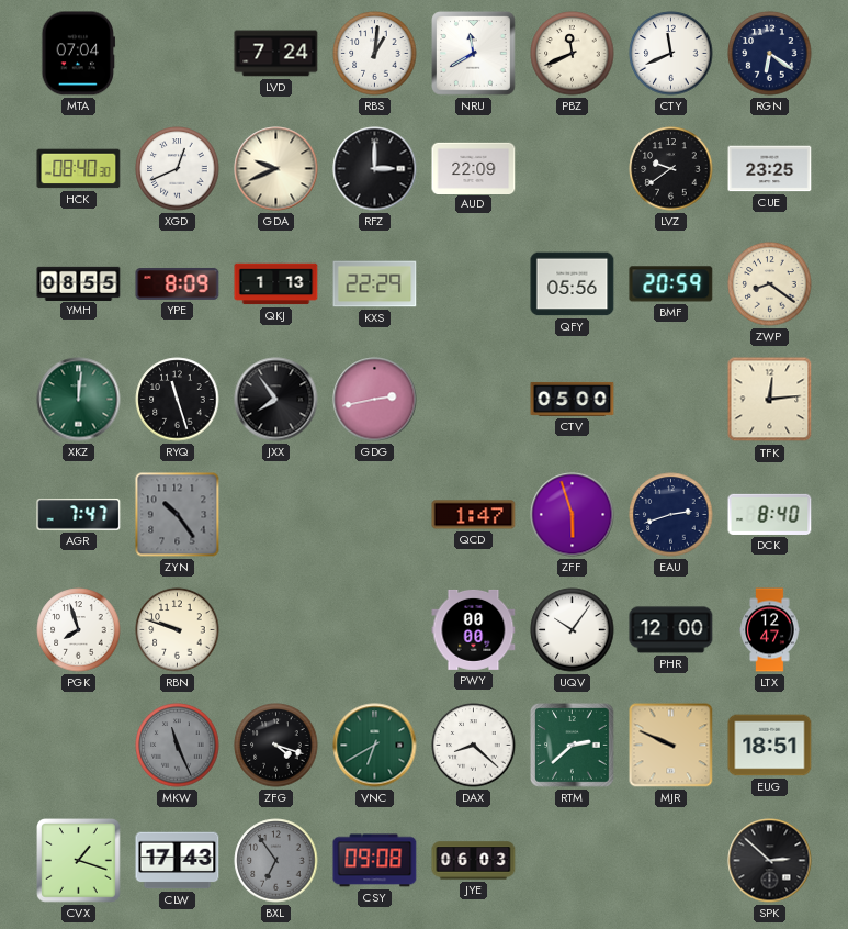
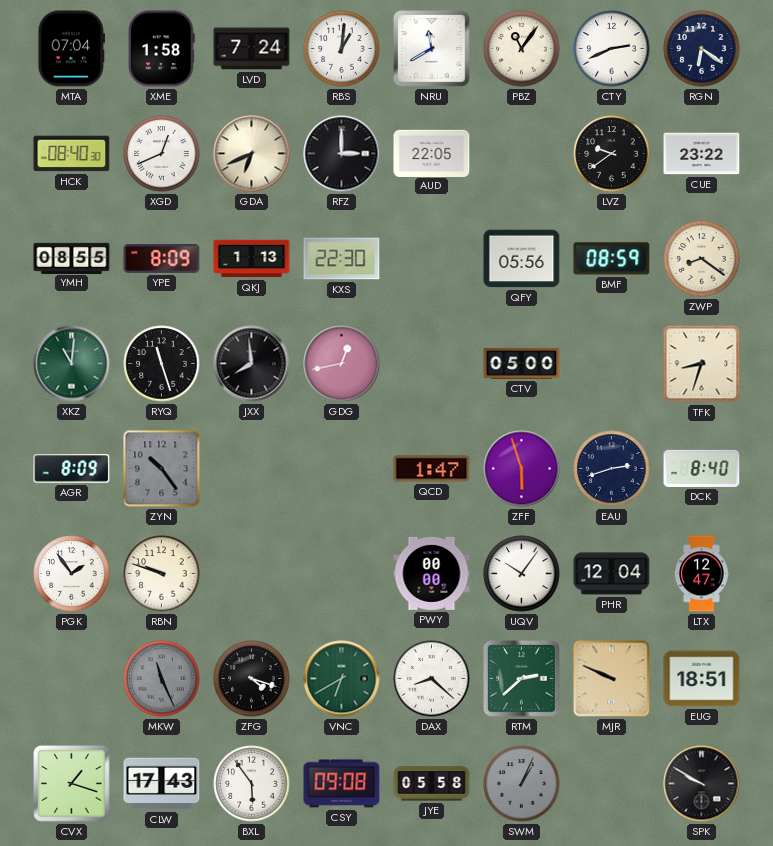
XME: none -> 1:58
PBZ: 11:41 -> 11:06
CTY: 11:41 -> 2:41
GDA: 9:41 -> 6:41
AUD: 22:09 -> 22:05
CUE: 23:25 -> 23:22
KXS: 22:29 -> 22:30
BMF: 20:59 -> 08:59
XKZ: 12:01 -> 11:01
JXX: 7:54 -> 7:59
GDG: 2:43 -> 12:43
TFK: 12:14 -> 8:33
AGR: 7:47 -> 8:09
PGK: 7:57 -> 1:54
PHR: 12:00 -> 12:04
BXL: 6:54 -> 5:54
BXL dial: grey -> white
JYE: 06:03 -> 05:58
SWM: none -> 1:04
SPK: 2:52 -> 9:50
